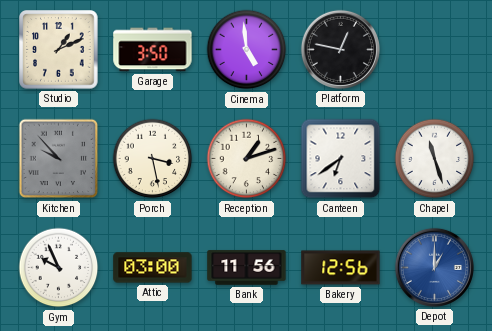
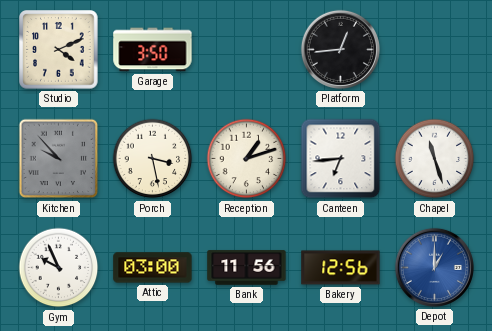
Studio: 1:11 -> 4:11
Cinema: 4:59 -> none
Platform: 12:47 -> 12:44
Canteen: 6:39 -> 6:44
